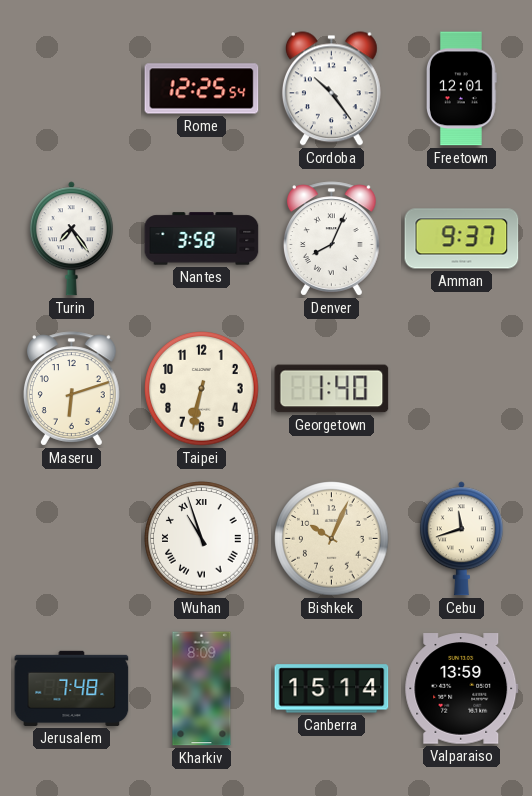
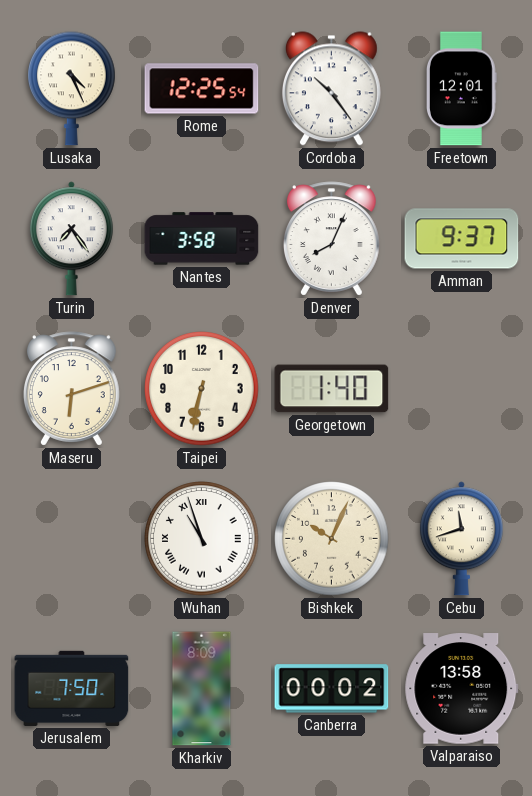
Lusaka: none -> 4:26
Jerusalem: 7:48 -> 7:50
Canberra: 15:14 -> 00:02
Valparaiso: 13:59 -> 13:58
